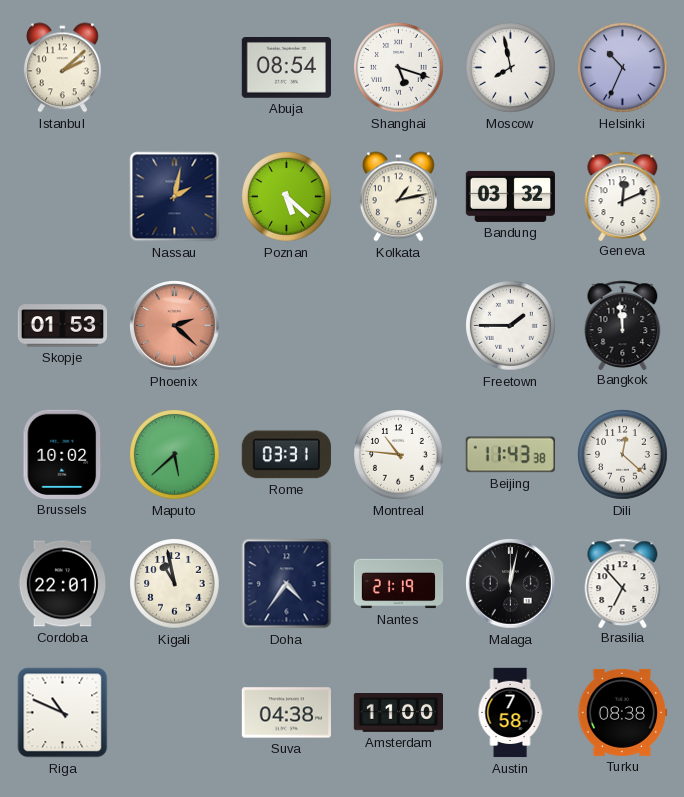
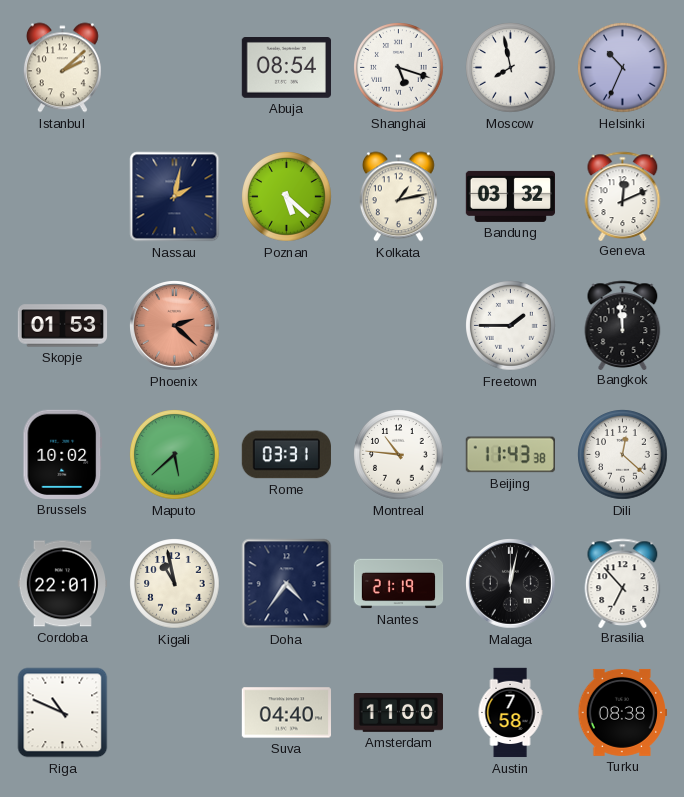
Suva: 04:38 -> 04:40
